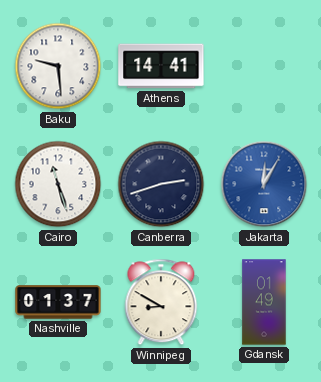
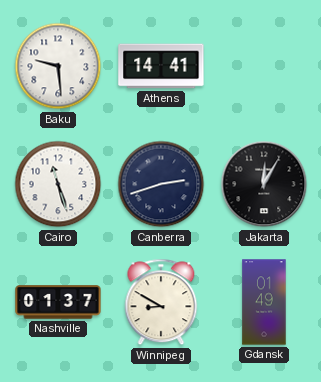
Jakarta dial: blue -> black
